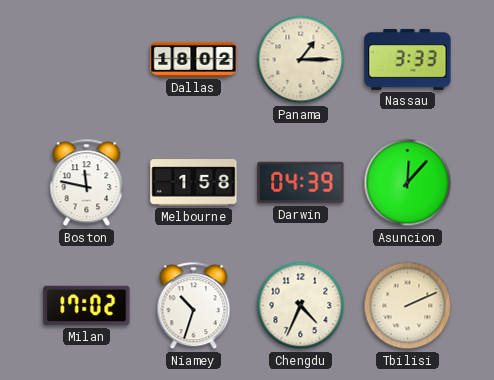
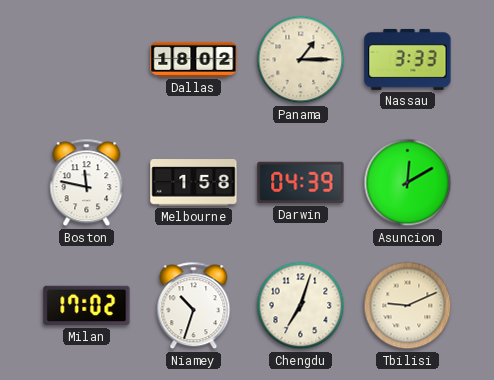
Asuncion: 12:07 -> 12:10
Chengdu: 4:34 -> 7:03
Tbilisi: 2:11 -> 9:11
